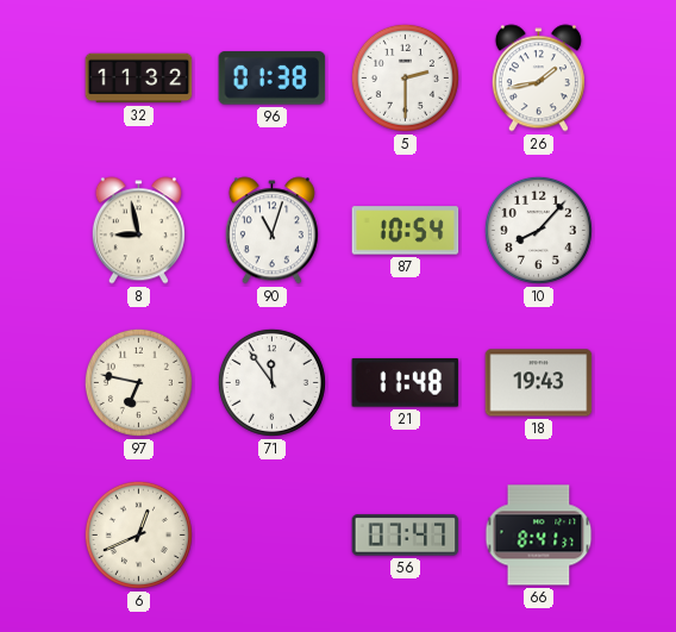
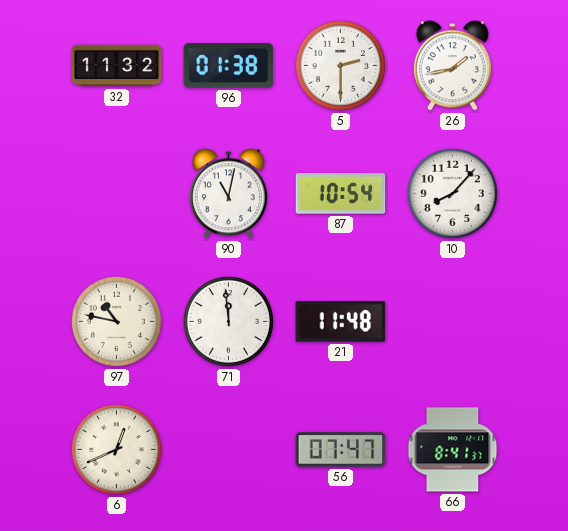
8: 8:58 -> none
90: 11:03 -> 11:02
97: 6:47 -> 10:47
71: 11:54 -> 11:59
18: 19:43 -> none
